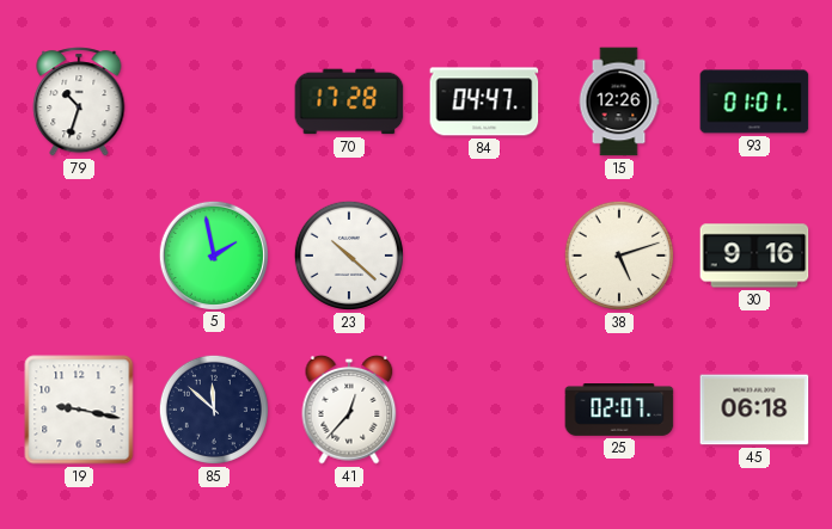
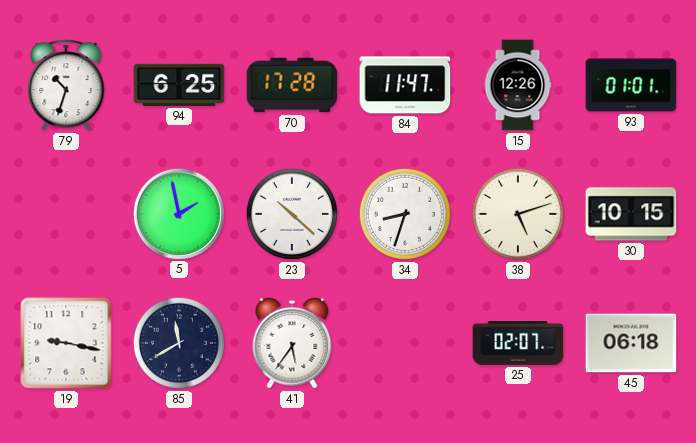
94: none -> 6:25
84: 04:47 -> 11:47
34: none -> 8:33
30: 9:16 -> 10:15
85: 11:52 -> 11:40
41: 12:37 -> 5:36
